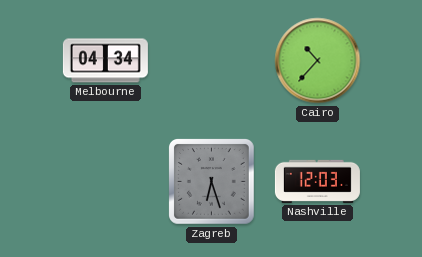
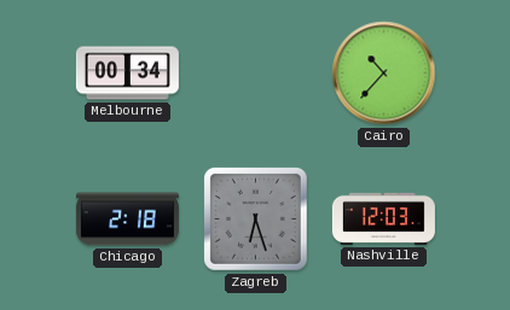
Melbourne: 04:34 -> 00:34
Chicago: none -> 2:18
